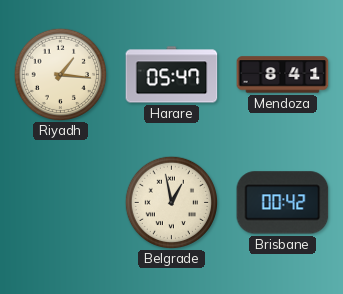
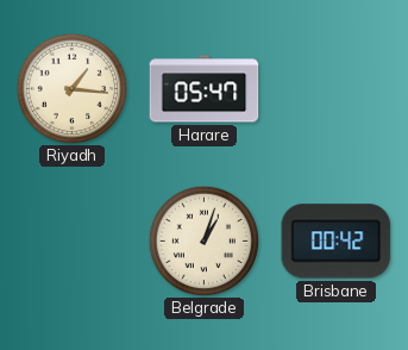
Mendoza: 8:41 -> none
Belgrade: 12:58 -> 1:03
